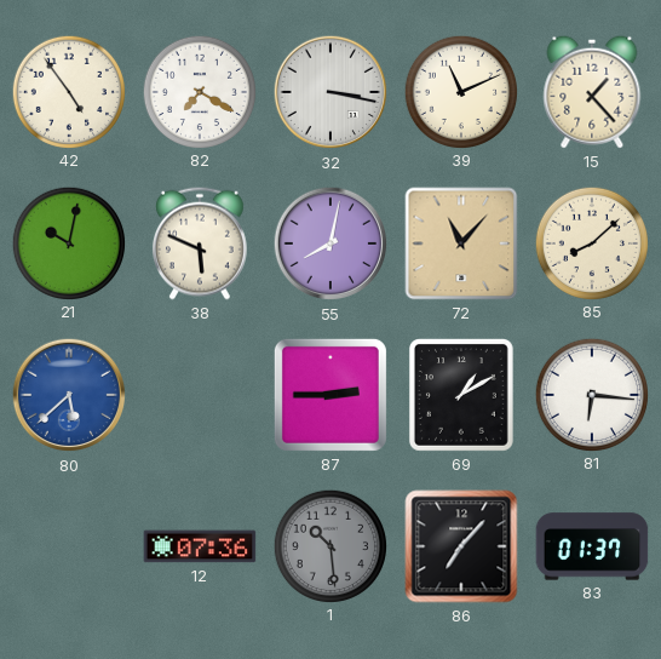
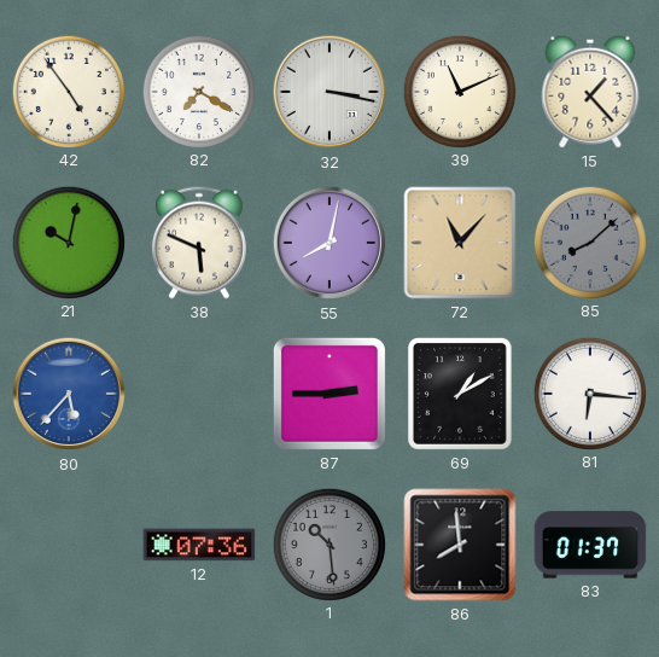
85 dial: cream -> grey
80: 5:38 -> 5:37
86: 7:07 -> 7:59
